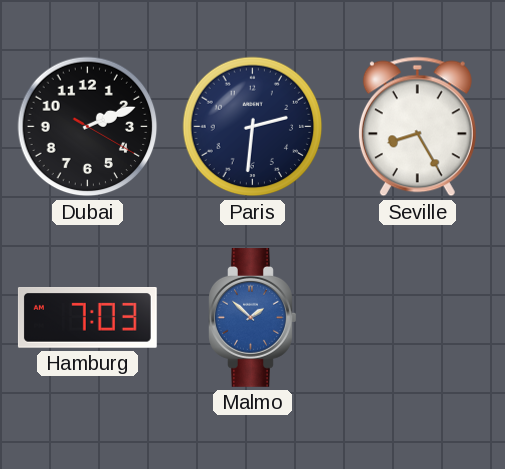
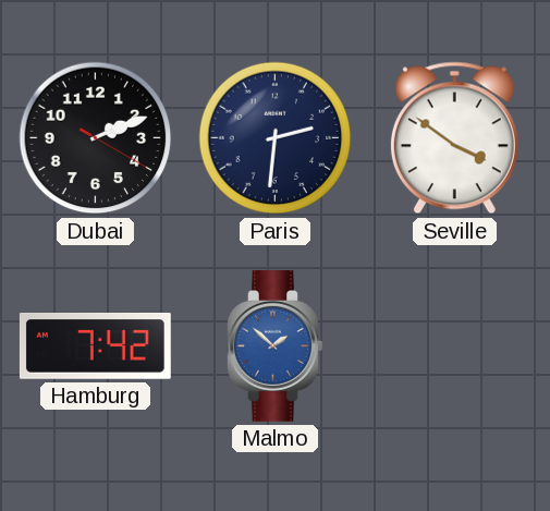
Seville: 8:25 -> 3:51
Hamburg: 7:03 -> 7:42
